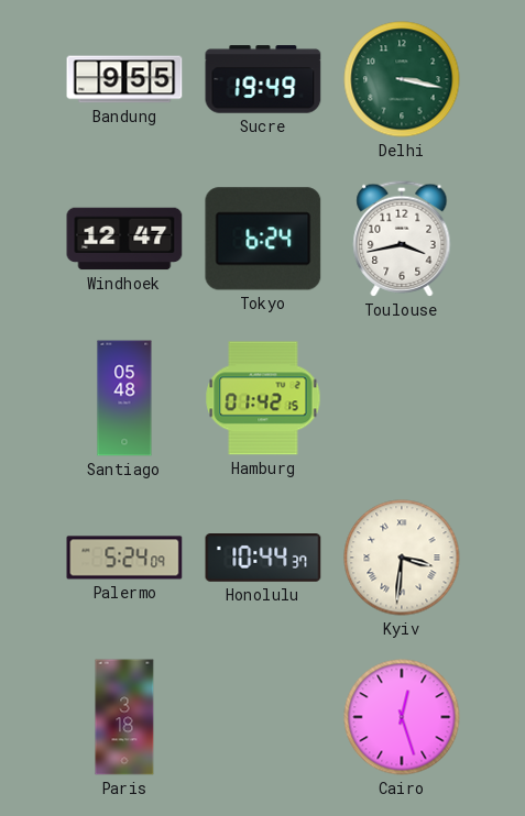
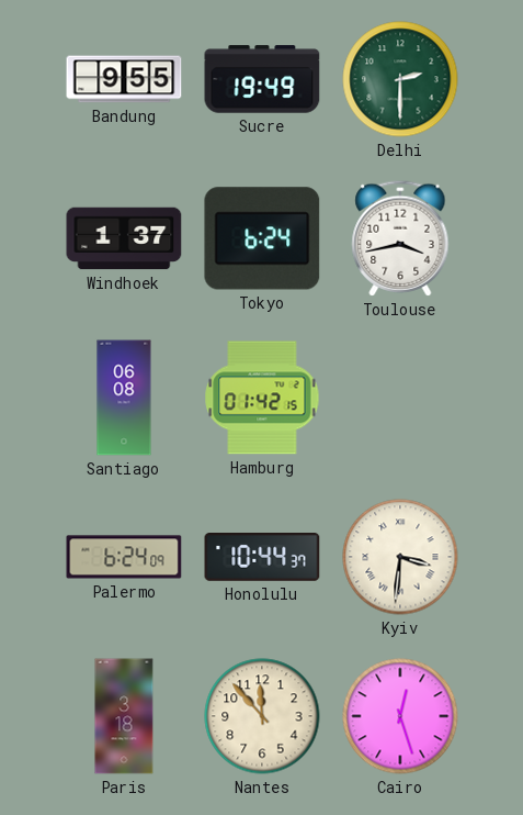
Delhi: 3:17 -> 2:30
Windhoek: 12:47 -> 1:37
Santiago: 05:48 -> 06:08
Palermo: 5:24 -> 6:24
Nantes: none -> 11:53
